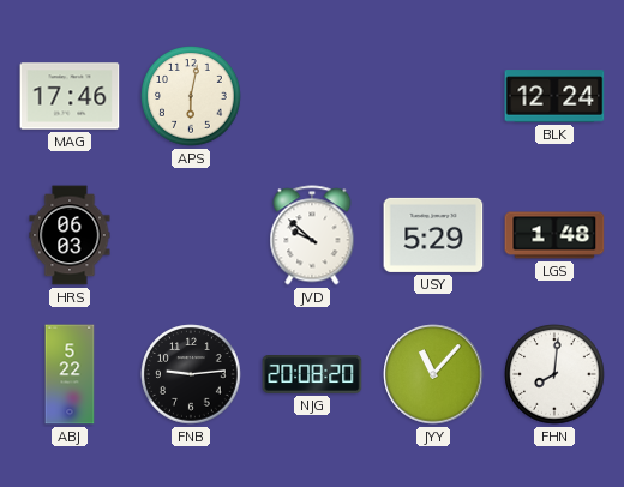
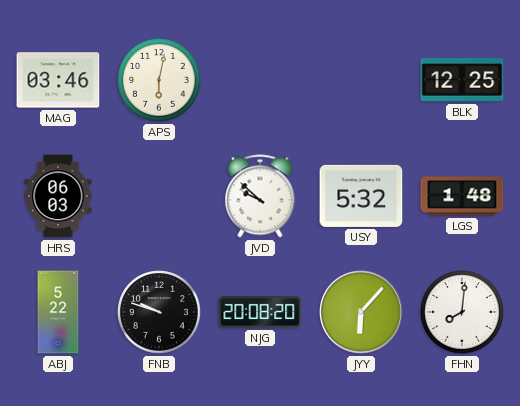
MAG: 17:46 -> 03:46
BLK: 12:24 -> 12:25
USY: 5:29 -> 5:32
FNB: 9:14 -> 9:48
JYY: 11:07 -> 6:07
